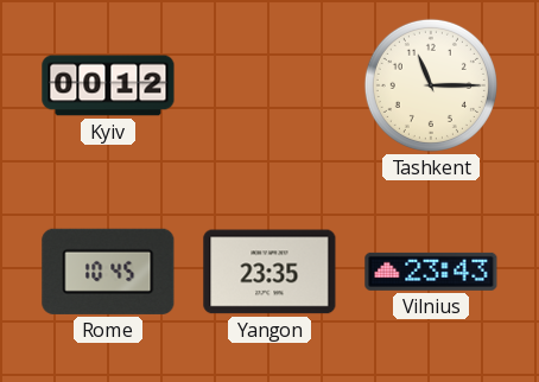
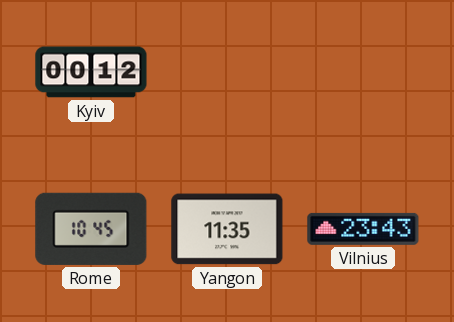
Tashkent: 11:15 -> none
Yangon: 23:35 -> 11:35
